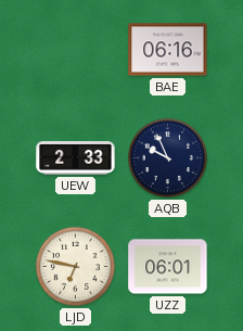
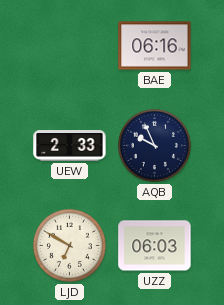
LJD: 6:47 -> 6:50
UZZ: 06:01 -> 06:03
